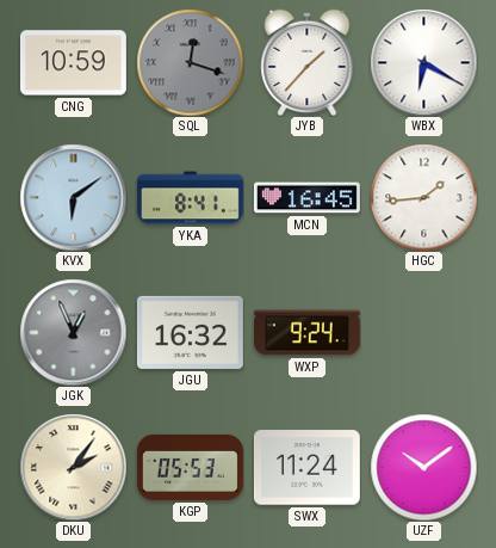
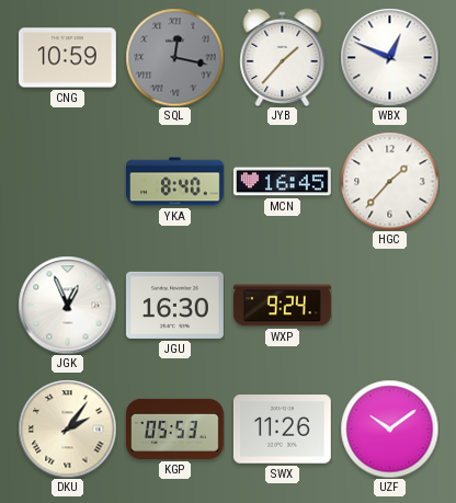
SQL: 12:18 -> 12:17
WBX: 6:20 -> 12:49
KVX: 6:09 -> none
YKA: 8:41 -> 8:40
HGC: 1:44 -> 1:37
JGK dial: grey -> white
JGU: 16:32 -> 16:30
SWX: 11:24 -> 11:26
